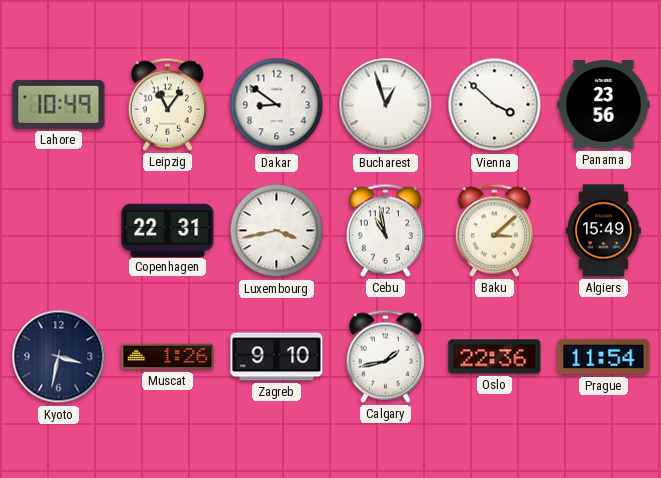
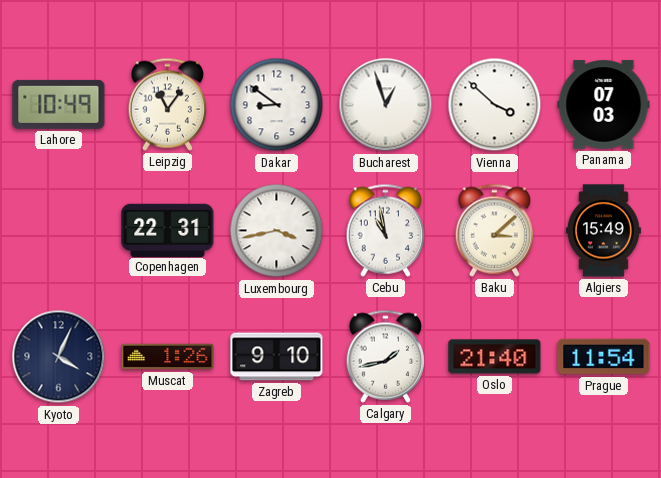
Panama: 23:56 -> 07:03
Kyoto: 3:32 -> 4:04
Oslo: 22:36 -> 21:40
